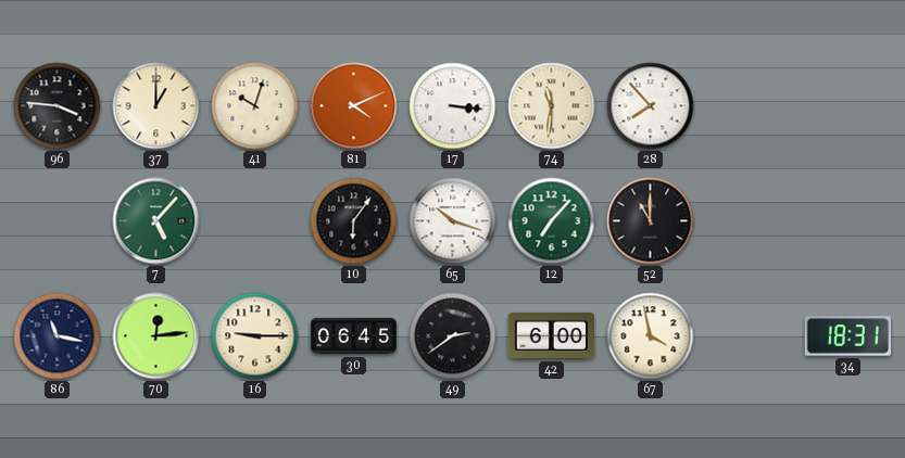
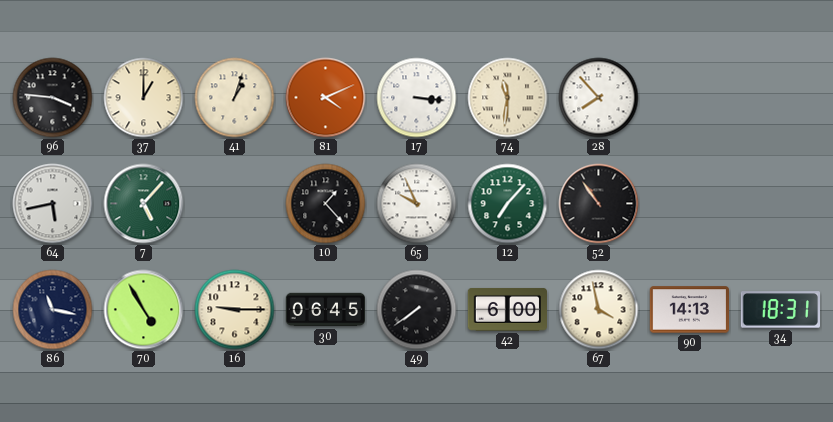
41: 10:03 -> 1:03
64: none -> 5:43
10: 6:06 -> 1:23
65: 10:18 -> 9:56
52: 11:00 -> 10:54
70: 12:14 -> 4:55
49: 2:39 -> 7:39
90: none -> 14:13
